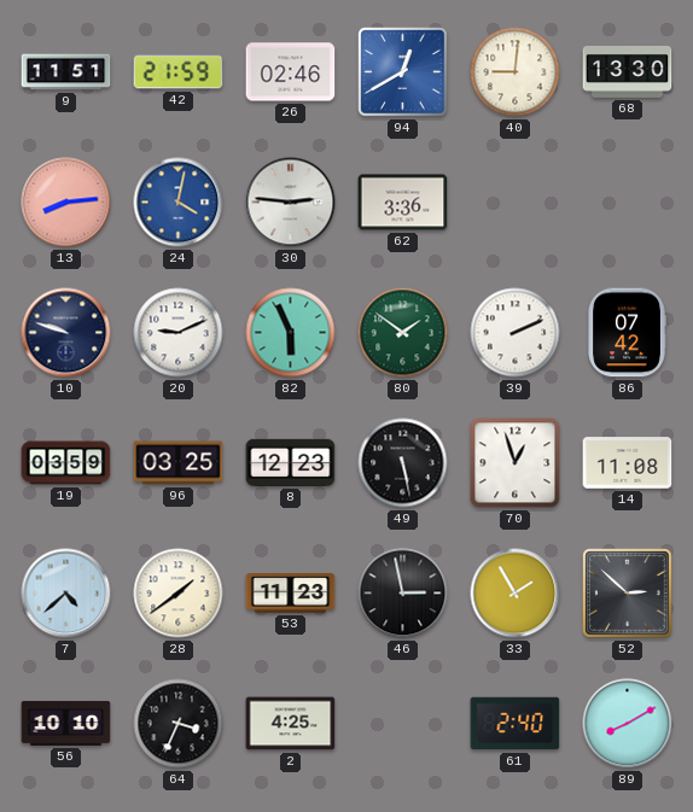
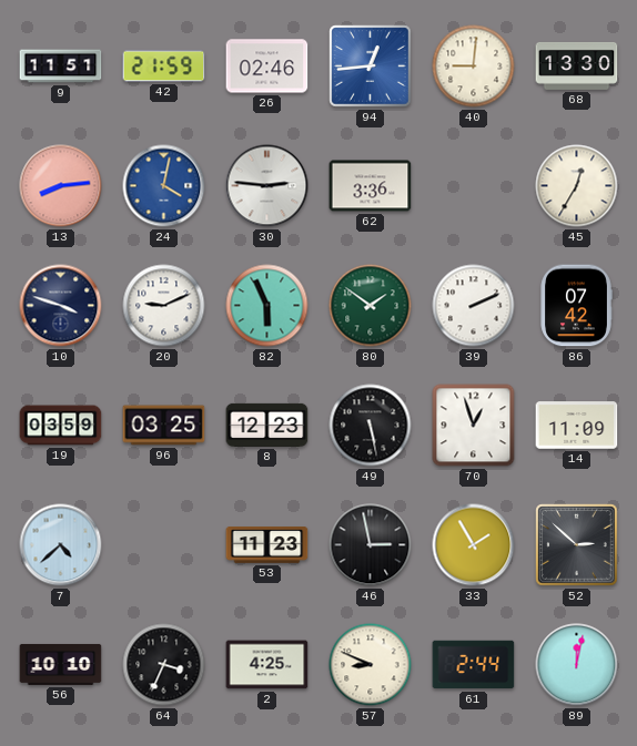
94: 12:40 -> 12:44
45: none -> 12:35
10: 9:48 -> 3:48
14: 11:08 -> 11:09
28: 1:39 -> none
57: none -> 8:49
61: 2:40 -> 2:44
89: 8:10 -> 12:02
